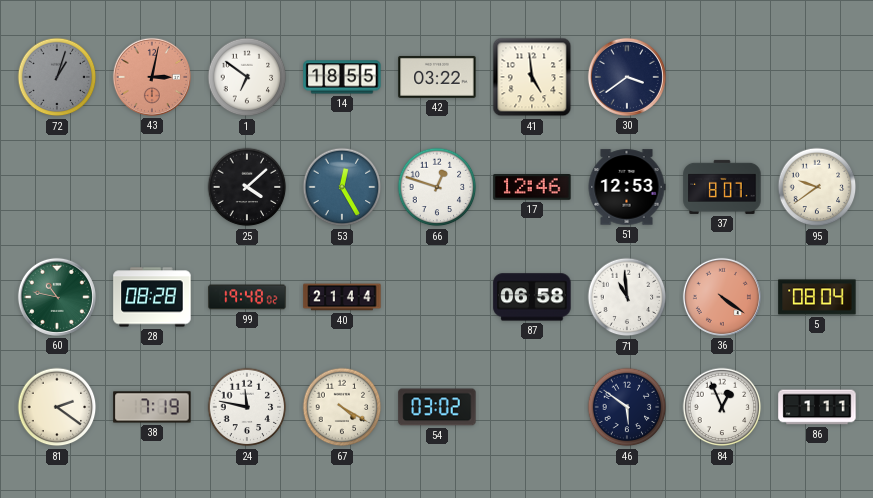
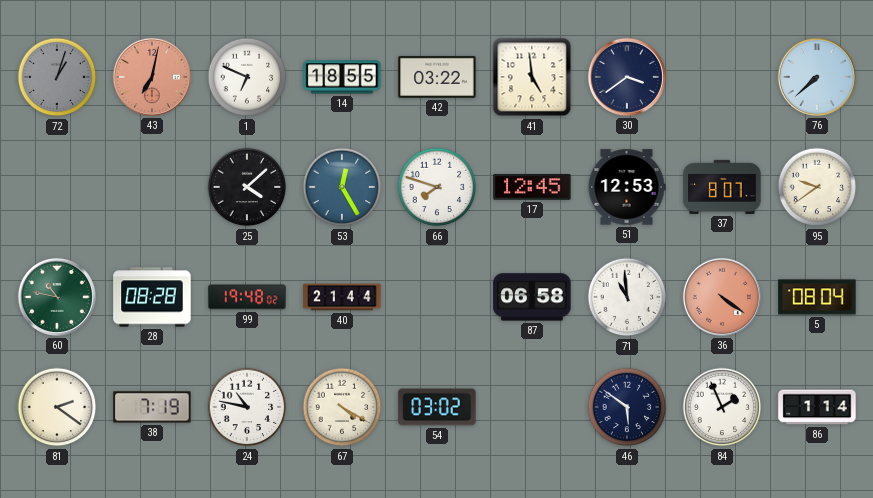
43: 3:02 -> 7:02
1: 6:51 -> 6:49
76: none -> 7:38
66: 12:48 -> 7:48
17: 12:46 -> 12:45
24: 11:47 -> 10:47
84: 12:56 -> 1:56
86: 1:11 -> 1:14
